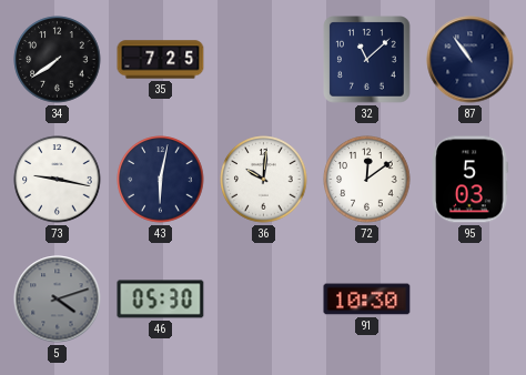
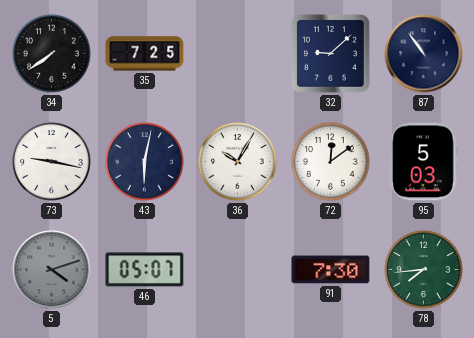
32: 11:08 -> 9:08
36: 10:01 -> 10:05
46: 05:30 -> 05:07
91: 10:30 -> 7:30
78: none -> 7:44
